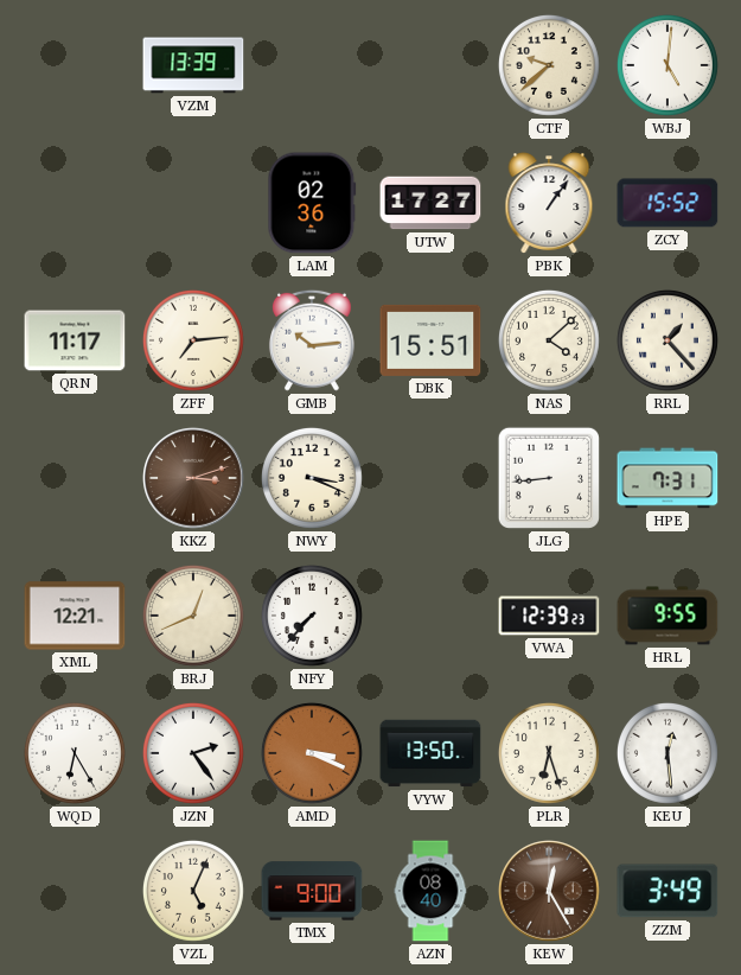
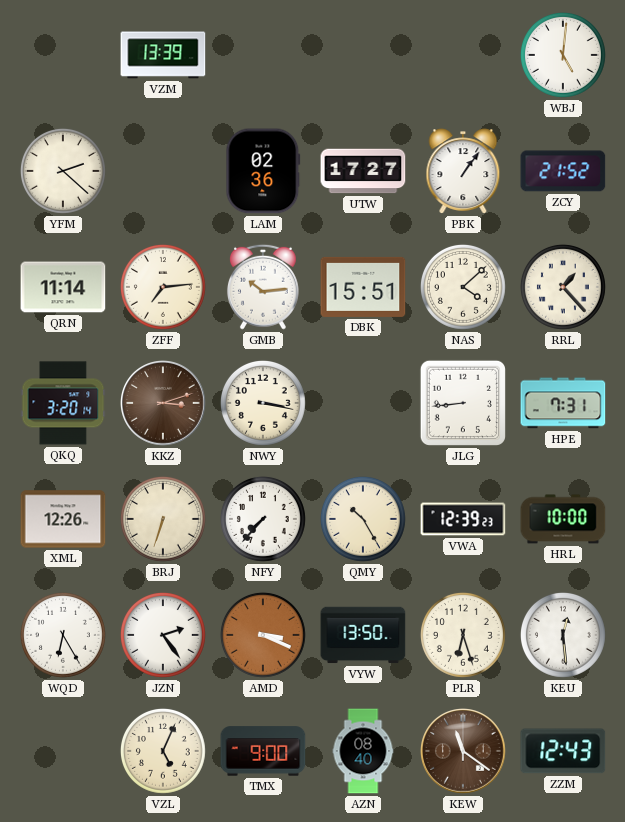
CTF: 9:38 -> none
YFM: none -> 2:22
ZCY: 15:52 -> 21:52
QRN: 11:17 -> 11:14
QKQ: none -> 3:20
NWY: 3:19 -> 3:17
XML: 12:21 -> 12:26
BRJ: 12:41 -> 6:33
QMY: none -> 10:25
HRL: 9:55 -> 10:00
KEW: 12:25 -> 11:21
ZZM: 3:49 -> 12:43
